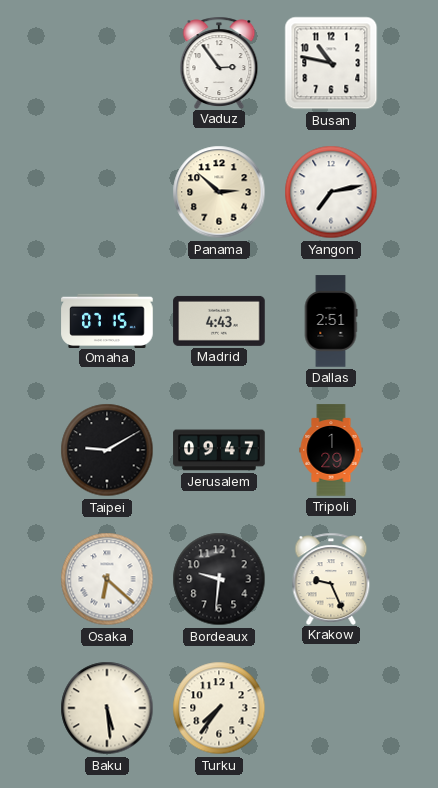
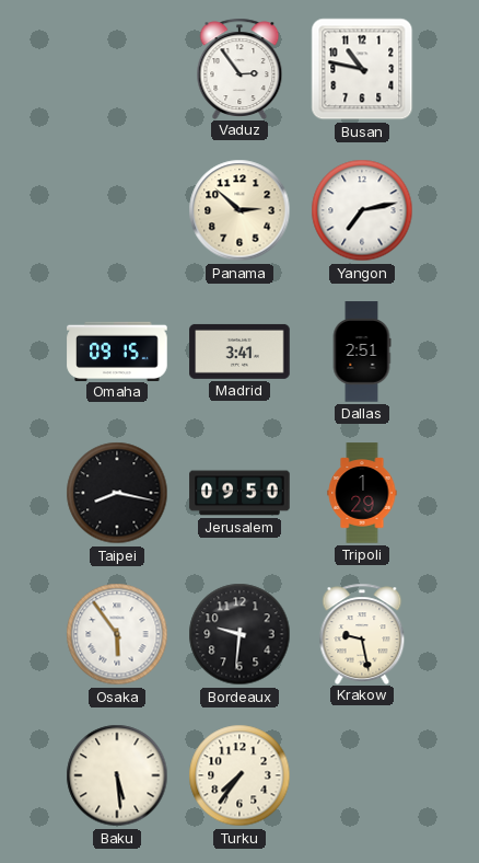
Omaha: 07:15 -> 09:15
Madrid: 4:43 -> 3:41
Taipei: 9:10 -> 8:17
Jerusalem: 09:47 -> 09:50
Osaka: 6:22 -> 5:54
Krakow: 9:26 -> 9:28
